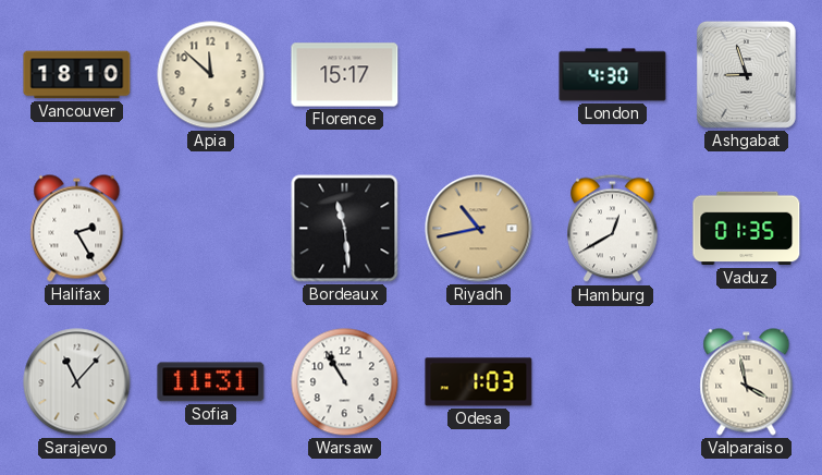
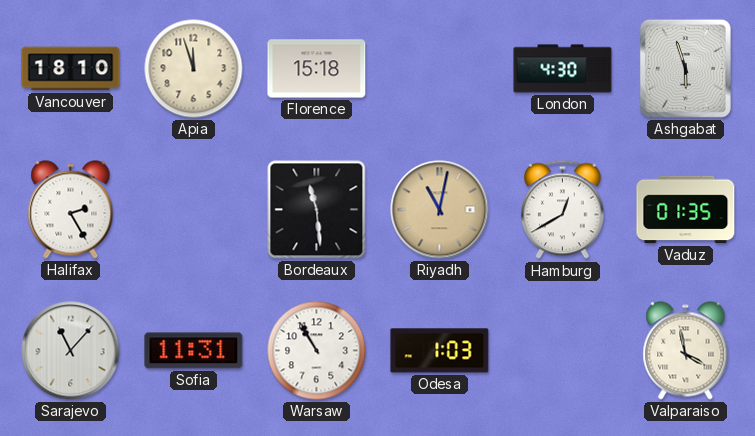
Apia: 11:52 -> 11:57
Florence: 15:17 -> 15:18
Ashgabat: 8:57 -> 5:57
Riyadh: 10:43 -> 11:02
